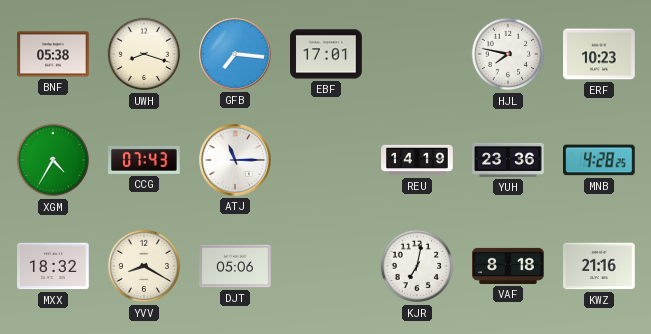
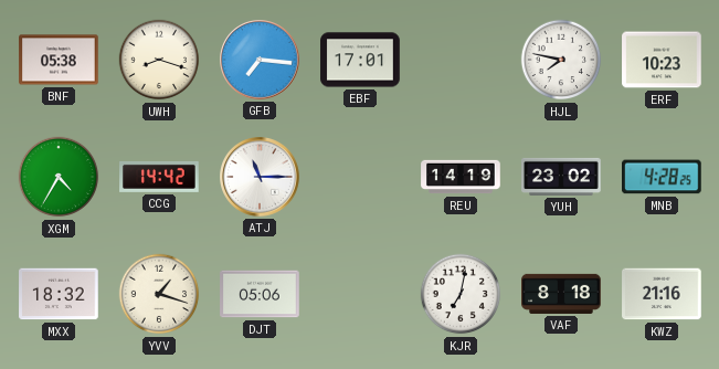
CCG: 07:43 -> 14:42
YUH: 23:36 -> 23:02
YVV: 8:20 -> 1:18
